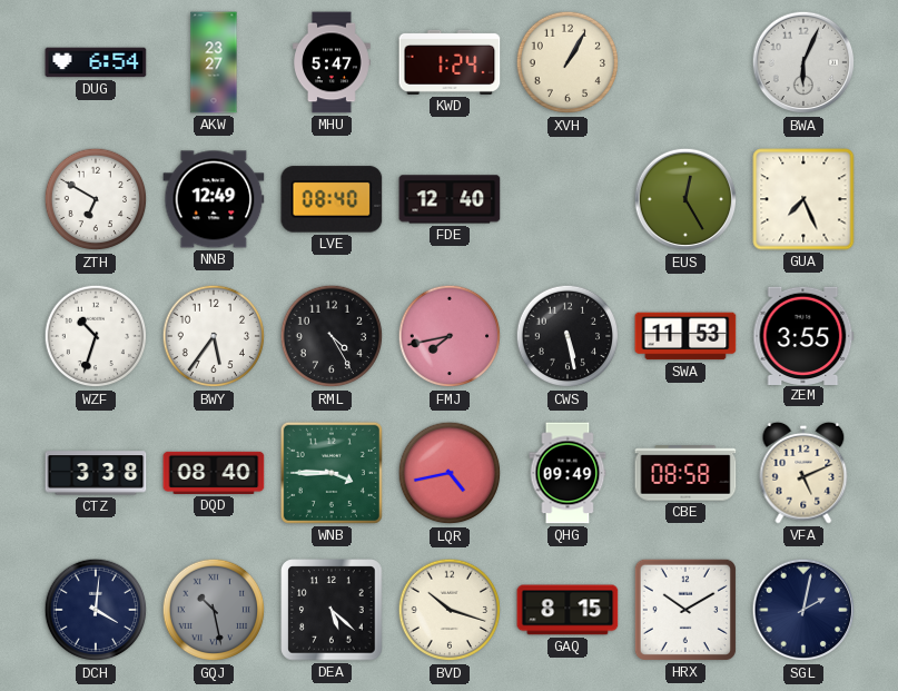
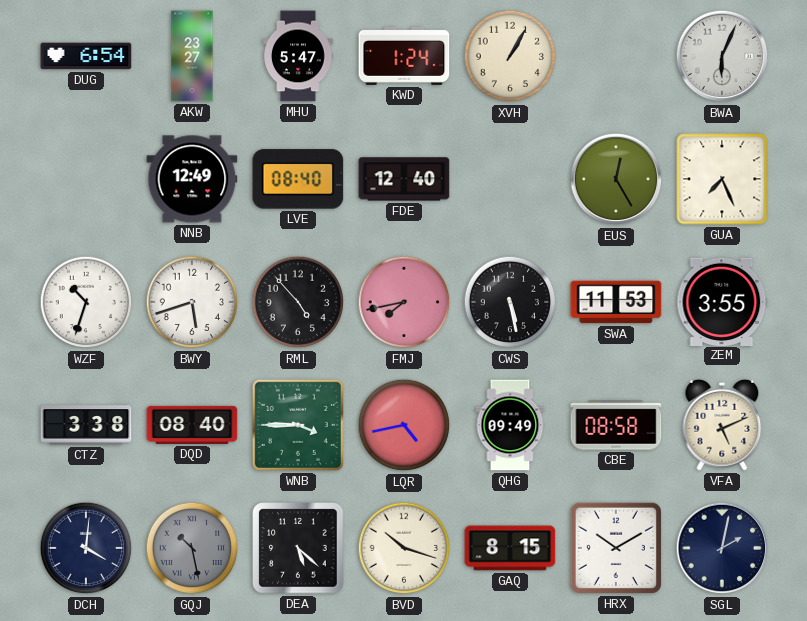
ZTH: 6:50 -> none
BWY: 5:36 -> 5:42
RML: 4:25 -> 4:53
